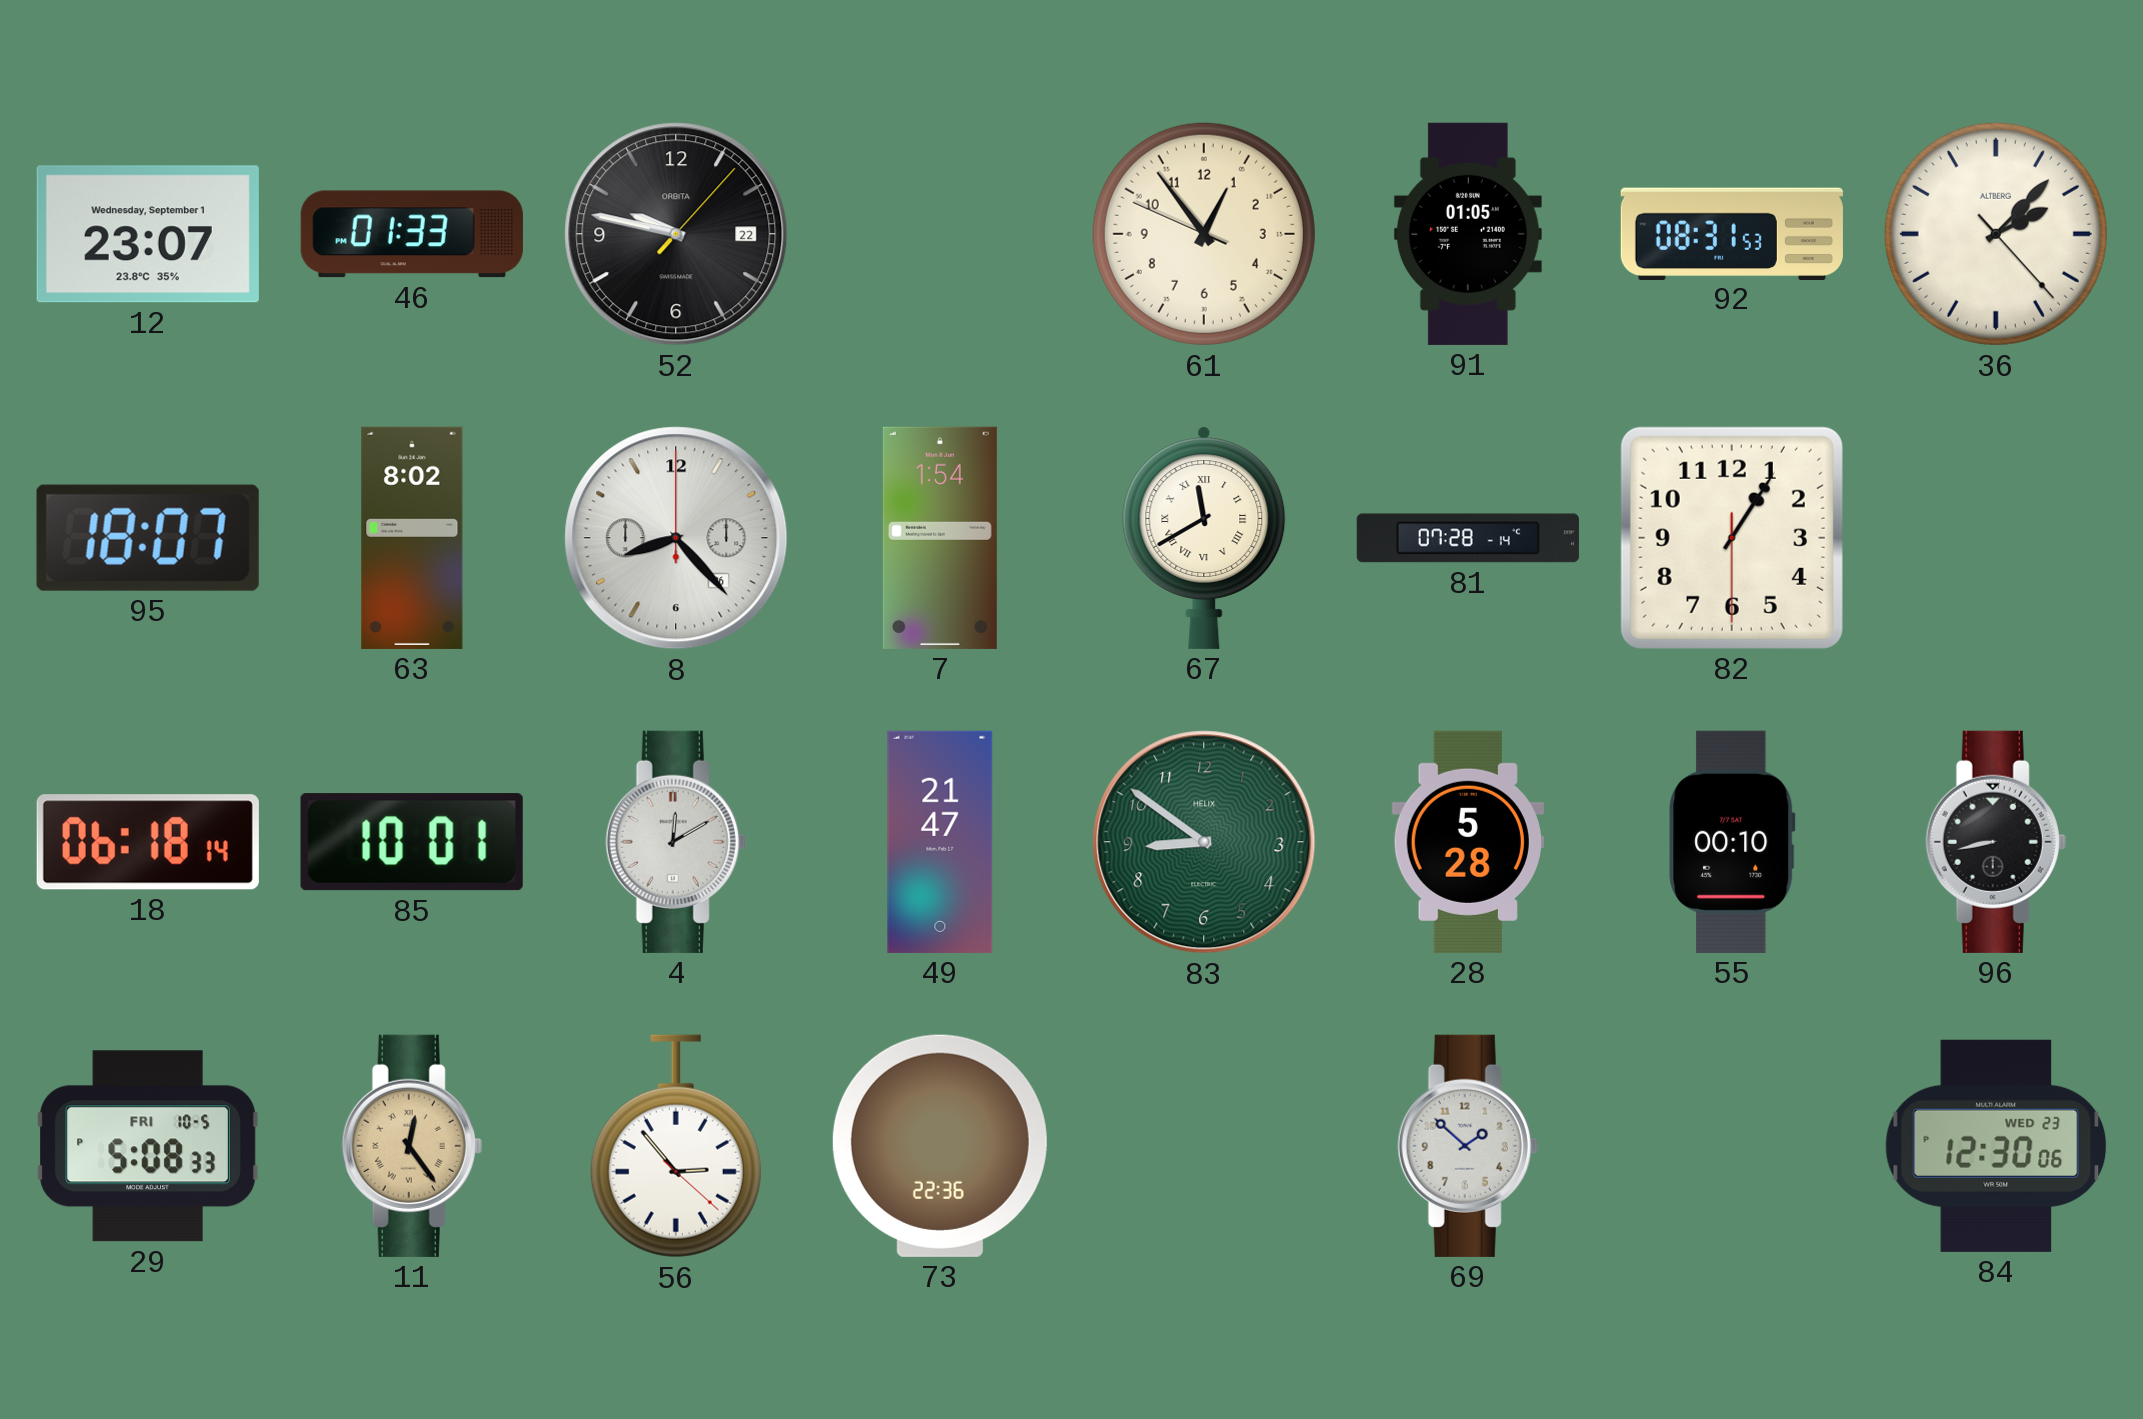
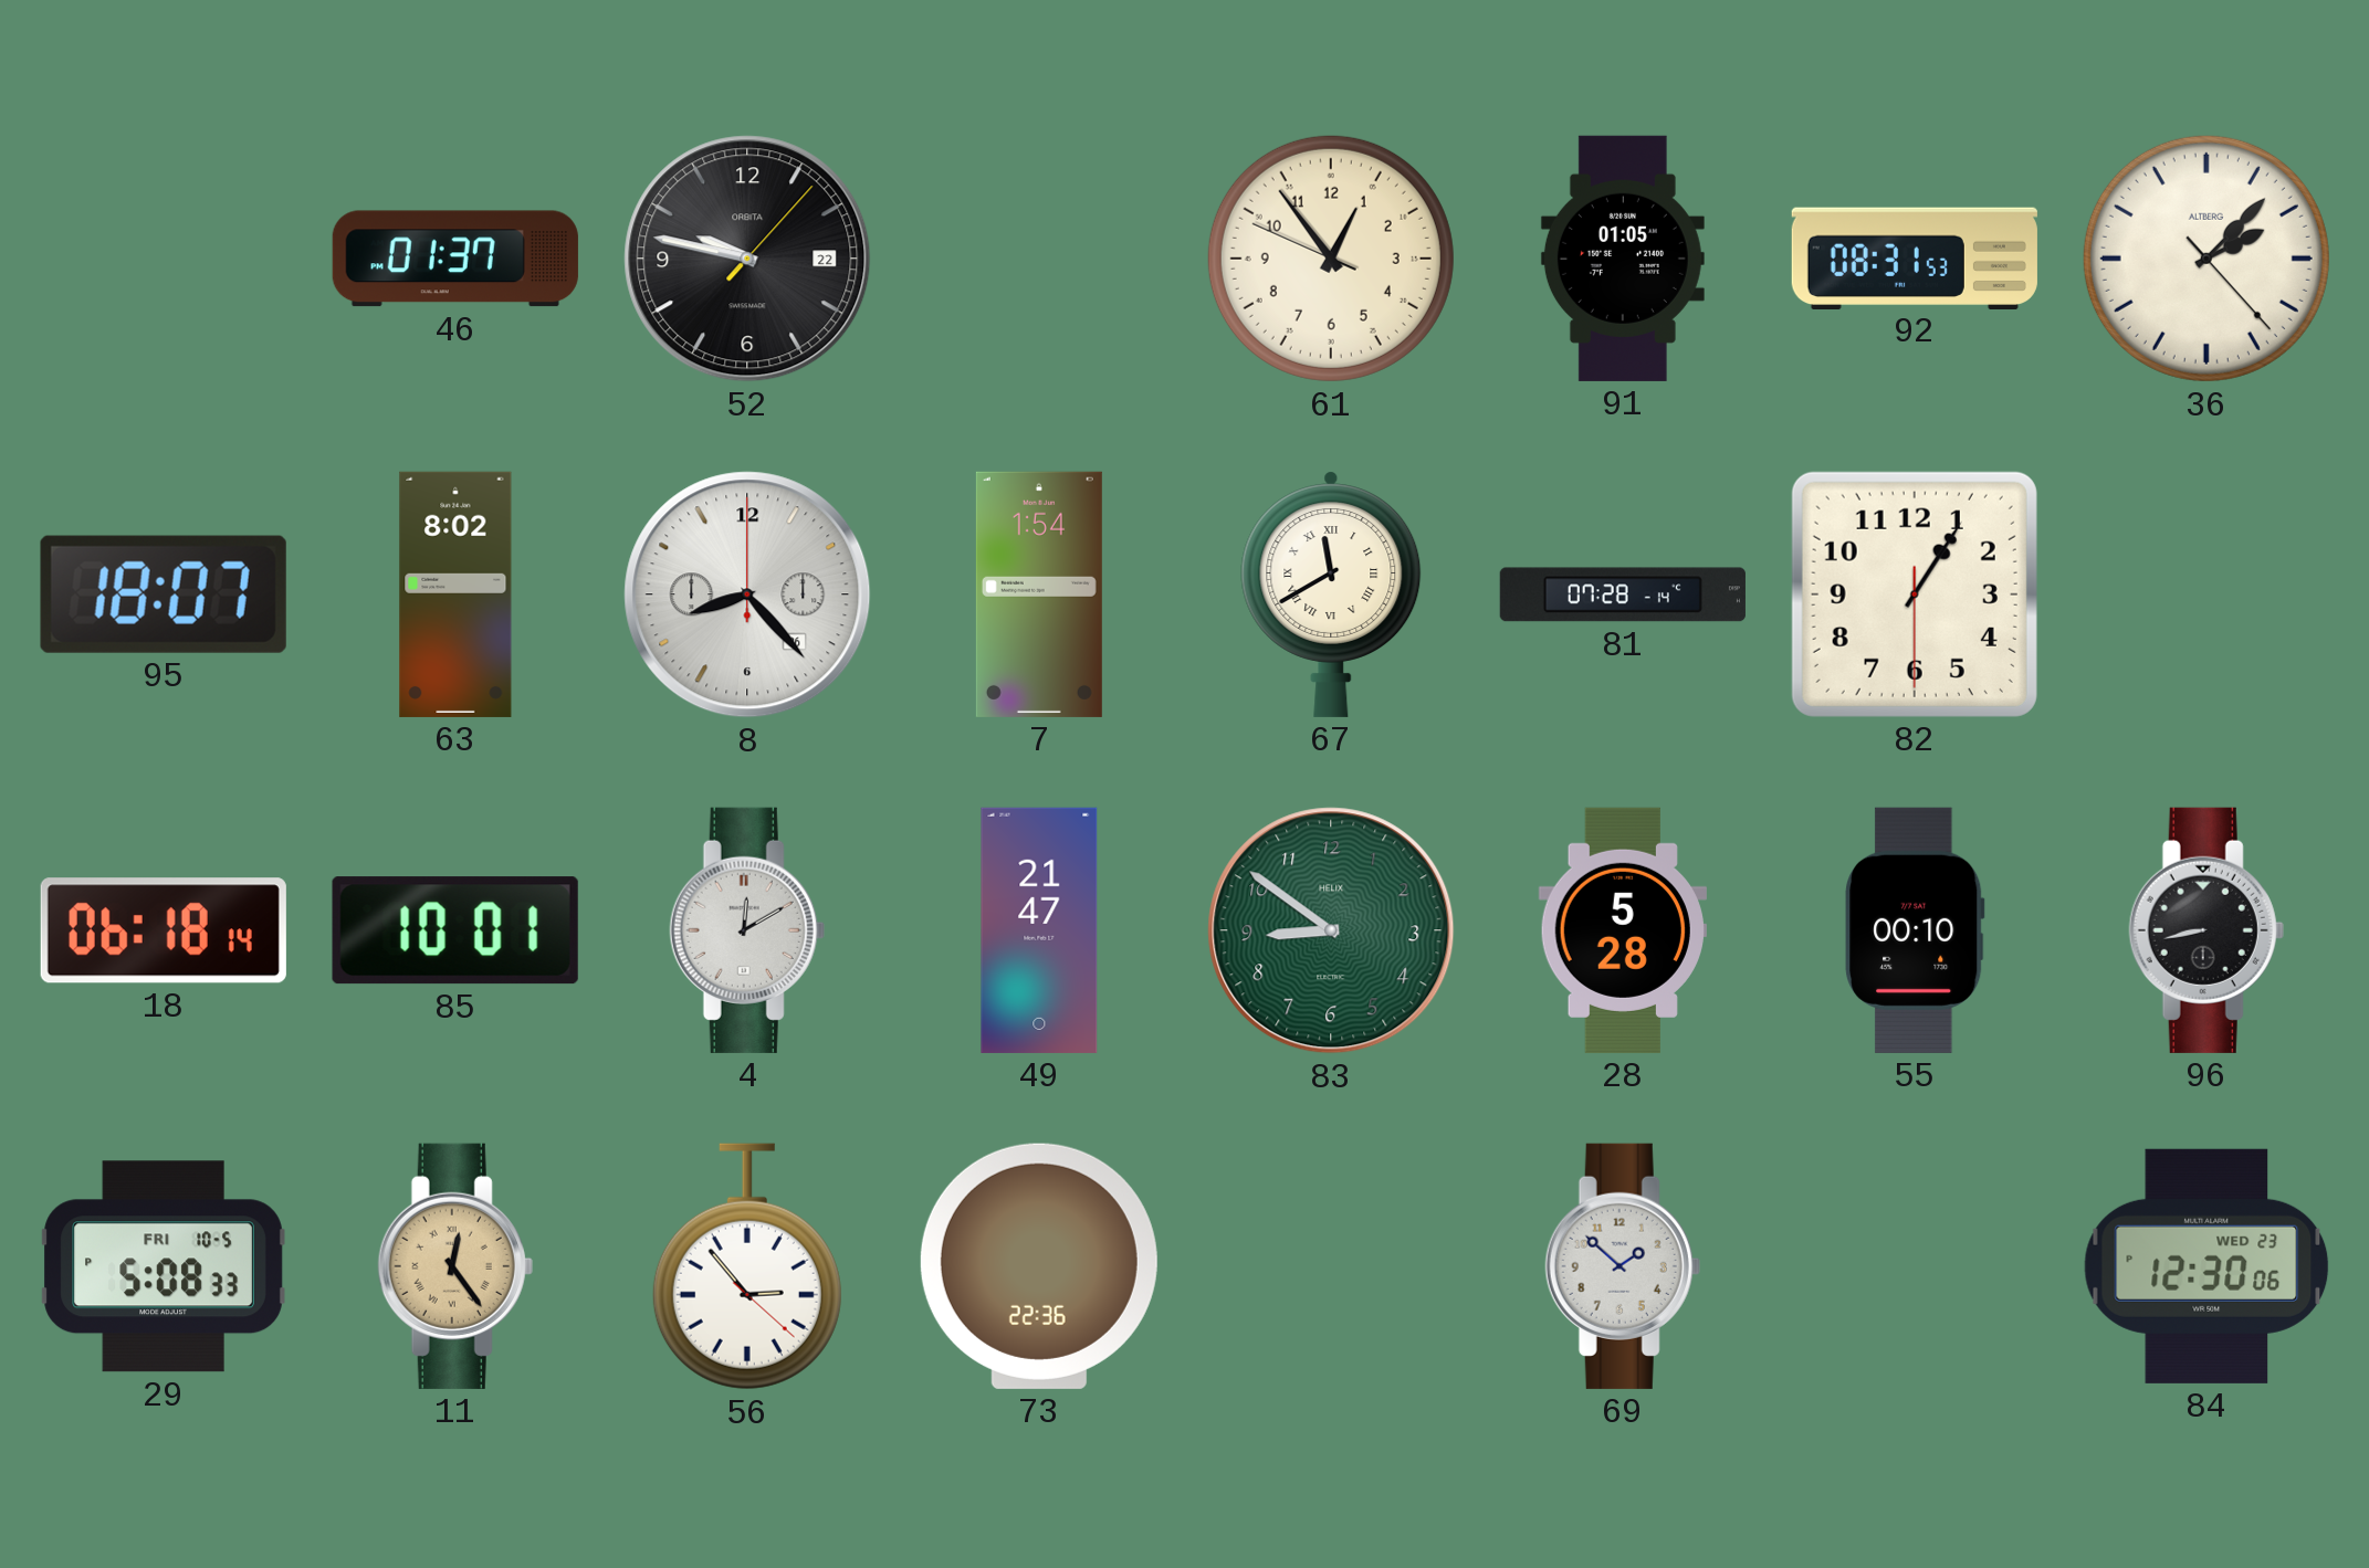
12: 23:07 -> none
46: 01:33 -> 01:37
